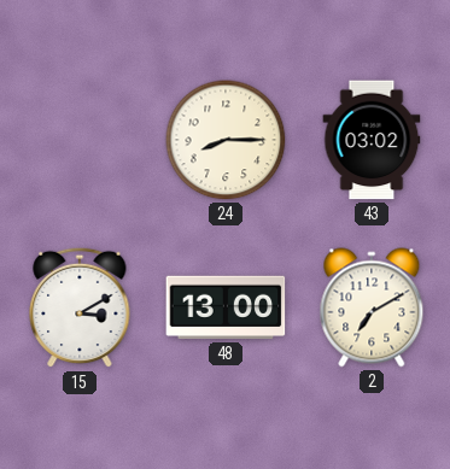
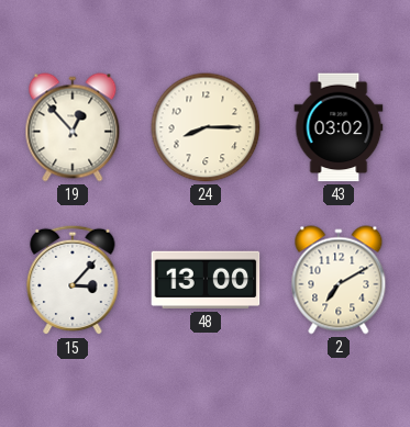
19: none -> 12:53
15: 3:10 -> 3:07
